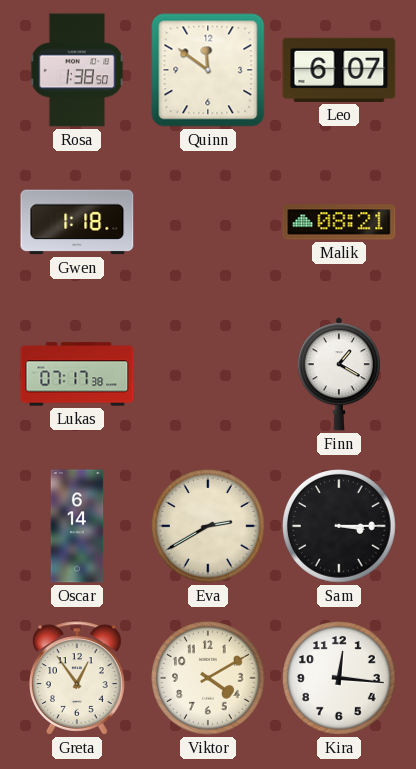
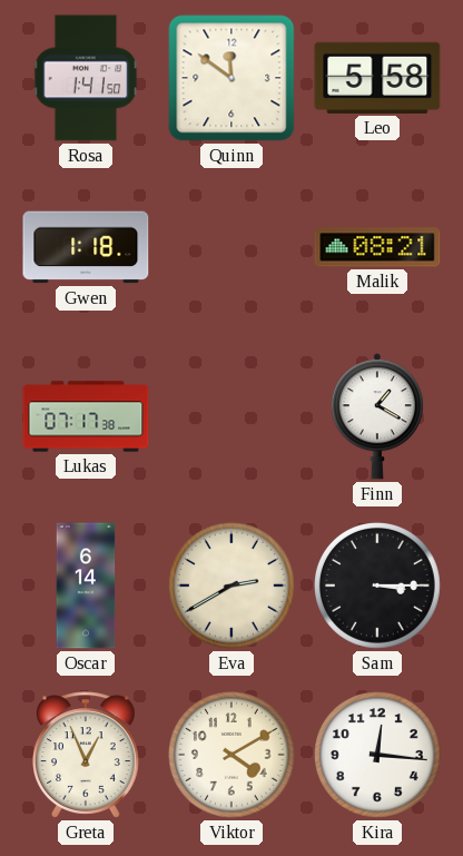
Rosa: 1:38 -> 1:41
Leo: 6:07 -> 5:58
Greta: 12:54 -> 12:56
